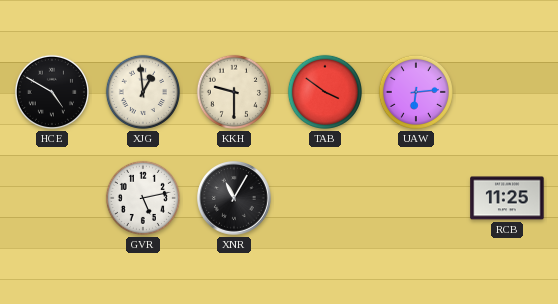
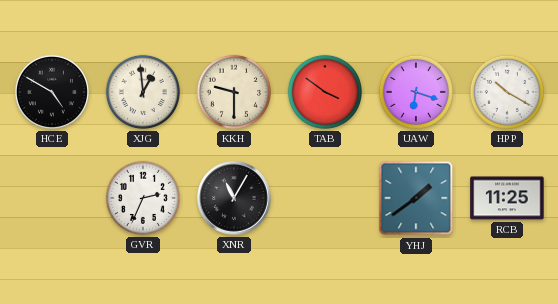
UAW: 6:14 -> 6:18
HPP: none -> 10:20
GVR: 5:13 -> 2:34
YHJ: none -> 1:39
